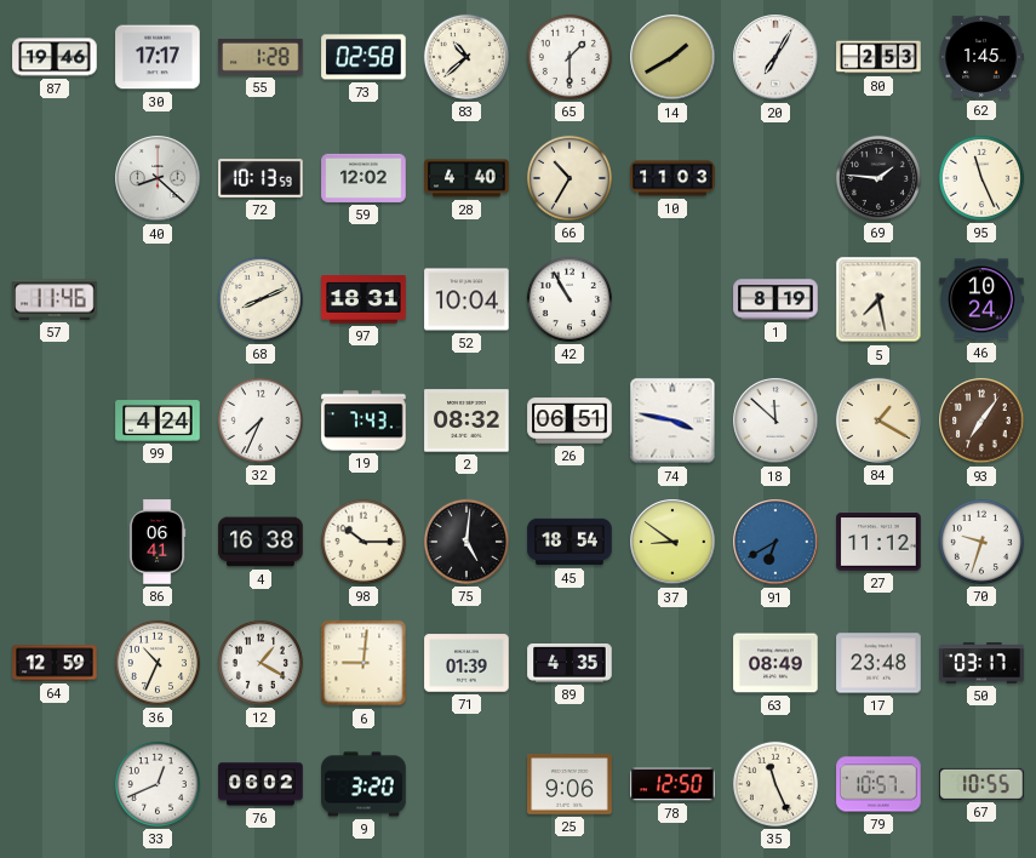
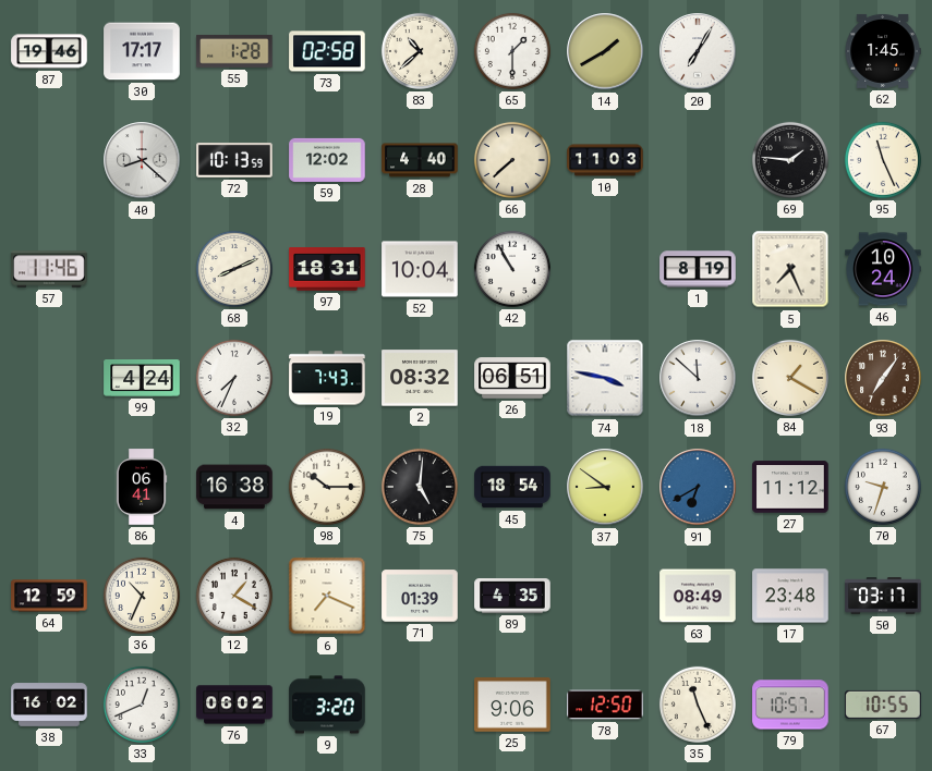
80: 2:53 -> none
66: 10:35 -> 7:38
5: 7:28 -> 7:26
6: 9:01 -> 7:19
38: none -> 16:02
